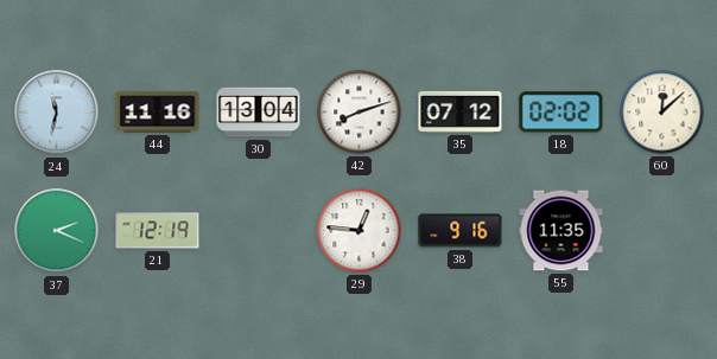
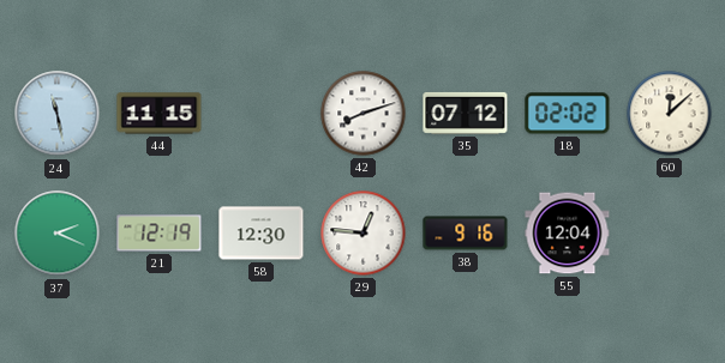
24: 11:32 -> 11:28
44: 11:16 -> 11:15
30: 13:04 -> none
58: none -> 12:30
55: 11:35 -> 12:04
